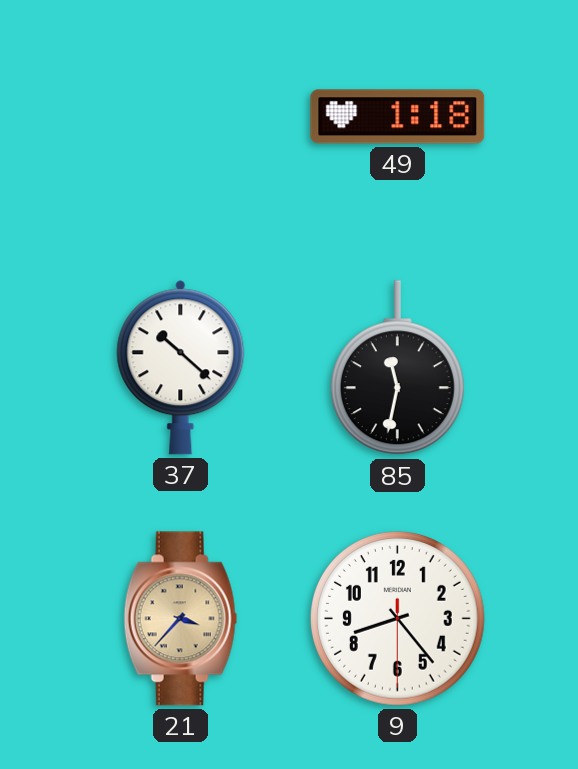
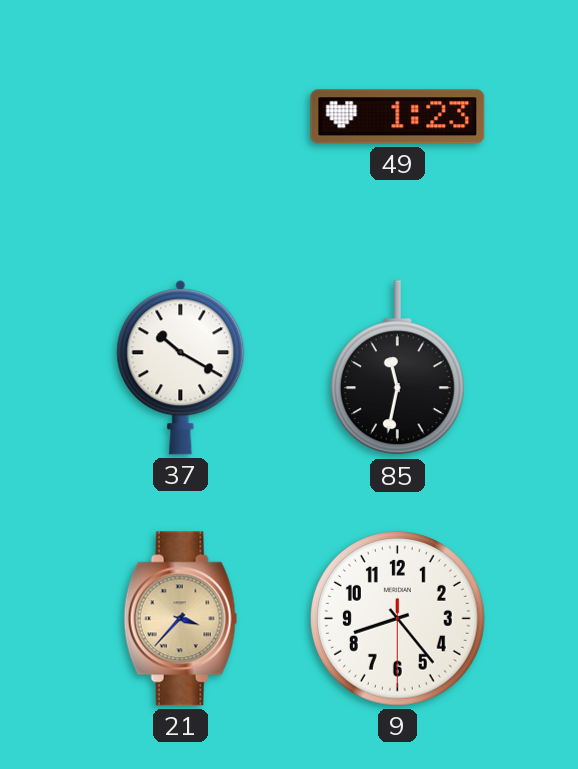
49: 1:18 -> 1:23
37: 10:22 -> 10:20
